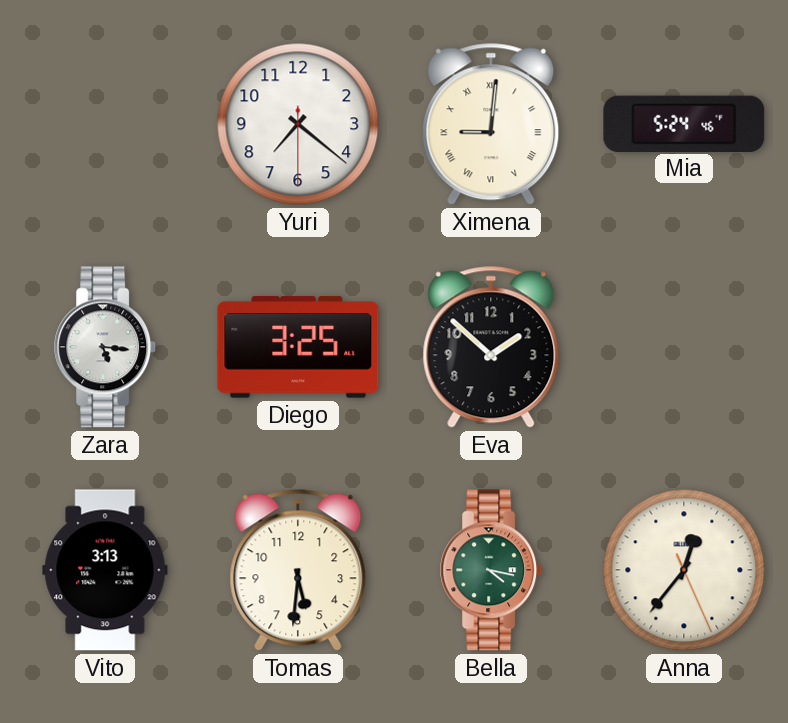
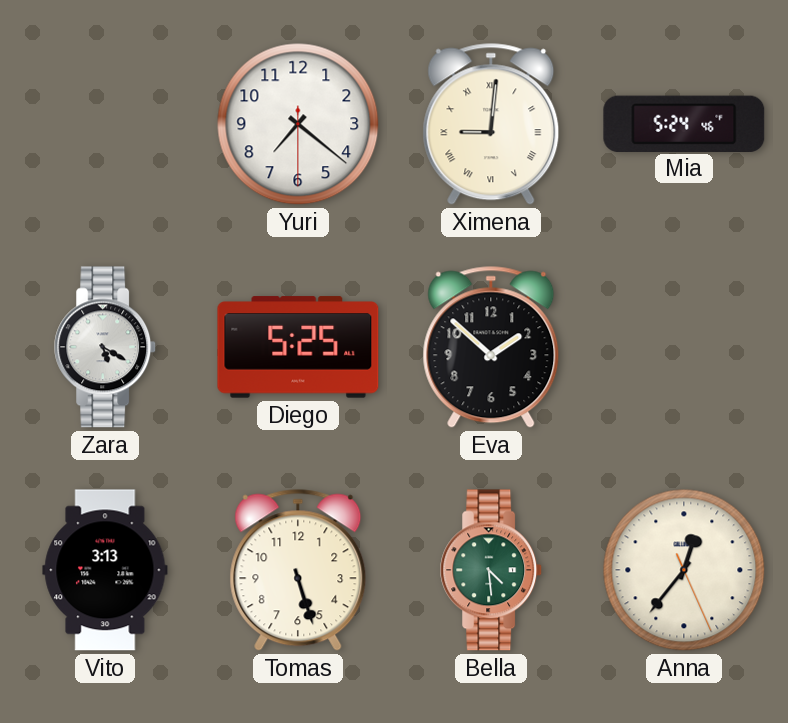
Zara: 5:16 -> 5:20
Diego: 3:25 -> 5:25
Tomas: 5:31 -> 5:27
Bella: 4:17 -> 4:29
